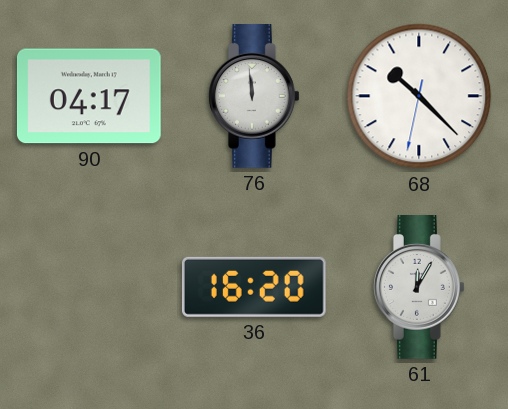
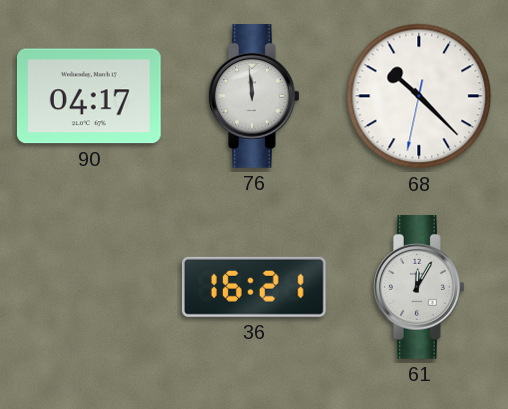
36: 16:20 -> 16:21
